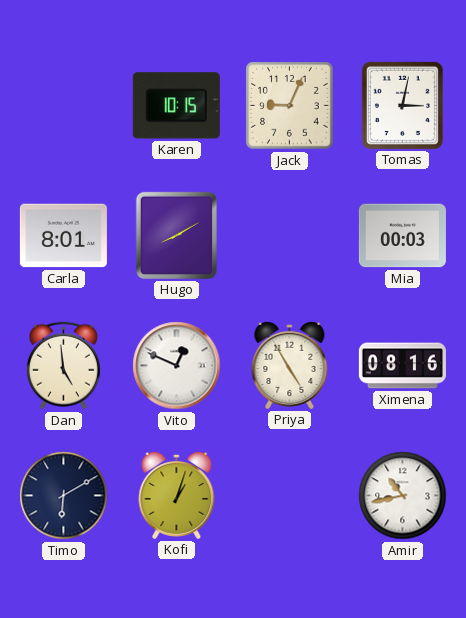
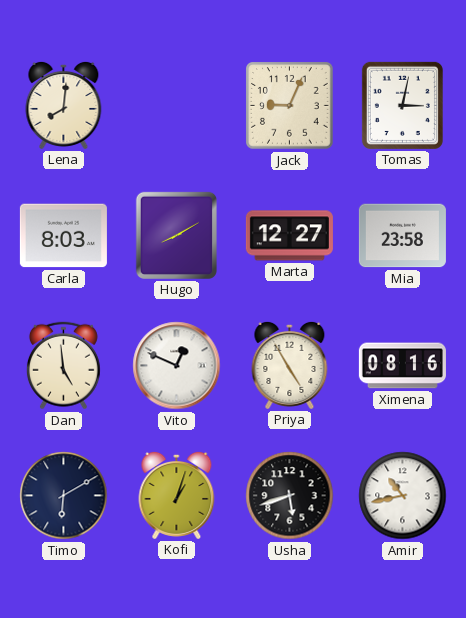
Lena: none -> 8:01
Karen: 10:15 -> none
Carla: 8:01 -> 8:03
Marta: none -> 12:27
Mia: 00:03 -> 23:58
Usha: none -> 5:42
